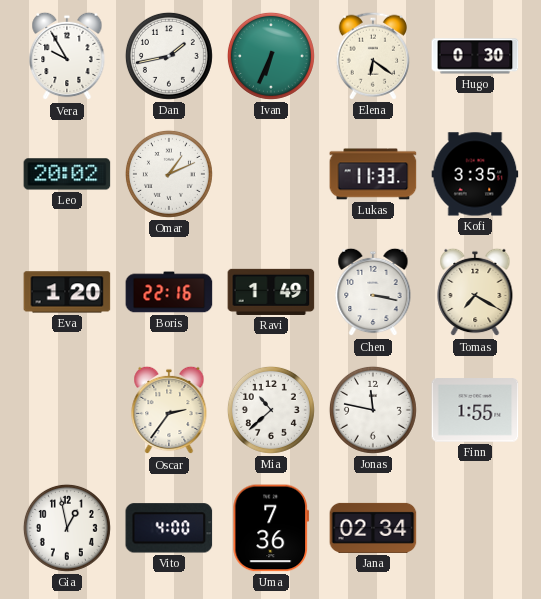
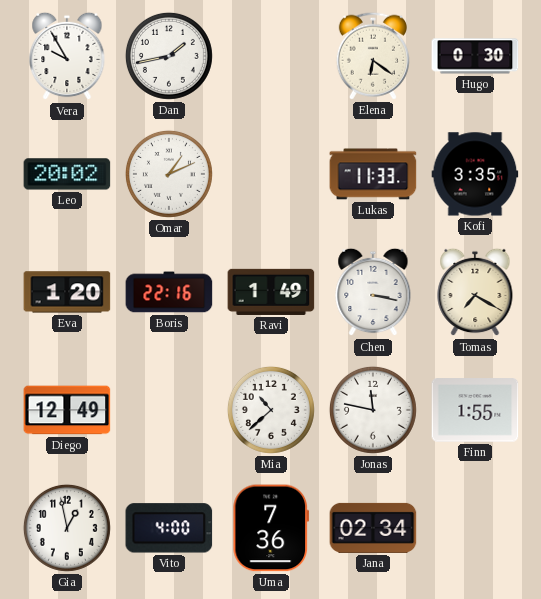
Ivan: 6:34 -> none
Diego: none -> 12:49
Oscar: 2:36 -> none
